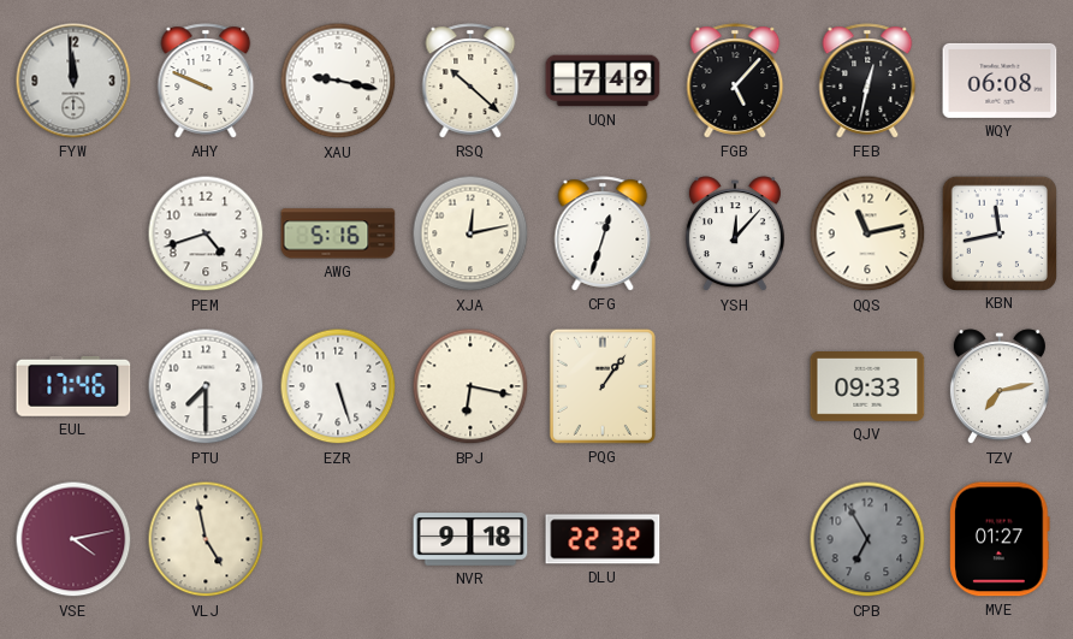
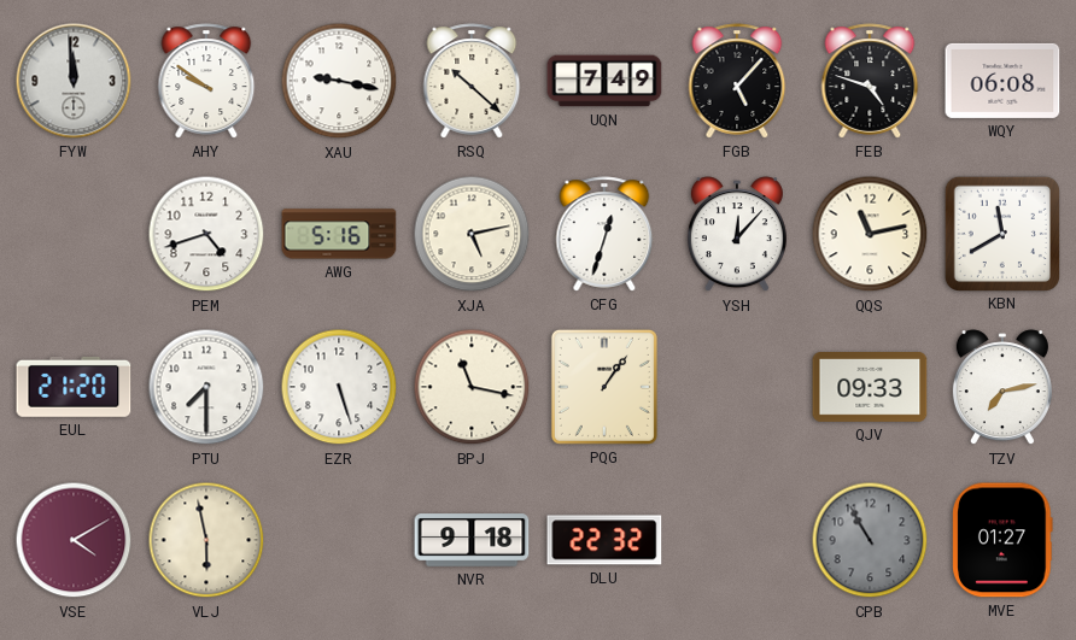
AHY: 9:49 -> 9:51
FEB: 12:32 -> 4:48
XJA: 12:13 -> 5:13
KBN: 11:43 -> 11:40
EUL: 17:46 -> 21:20
BPJ: 6:17 -> 11:17
VSE: 4:13 -> 4:10
VLJ: 4:58 -> 5:58
CPB: 6:55 -> 10:55
